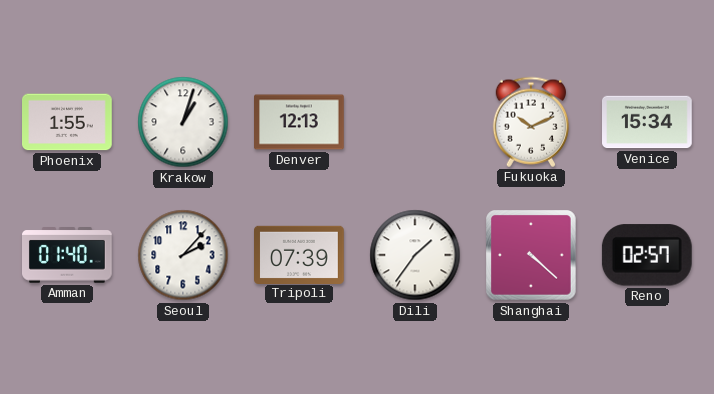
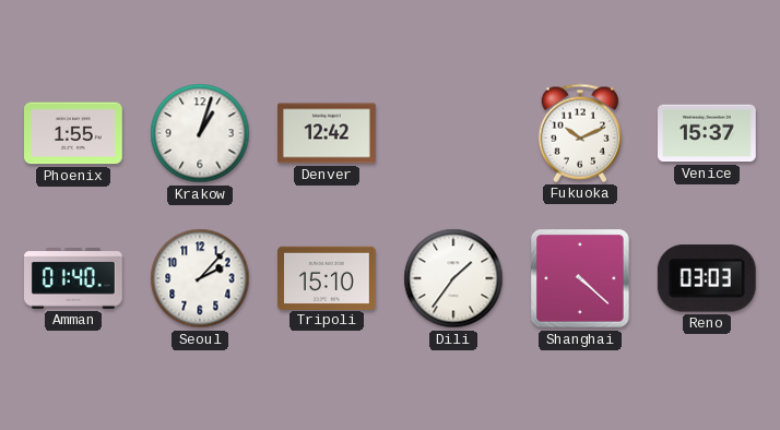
Denver: 12:13 -> 12:42
Venice: 15:34 -> 15:37
Tripoli: 07:39 -> 15:10
Reno: 02:57 -> 03:03
